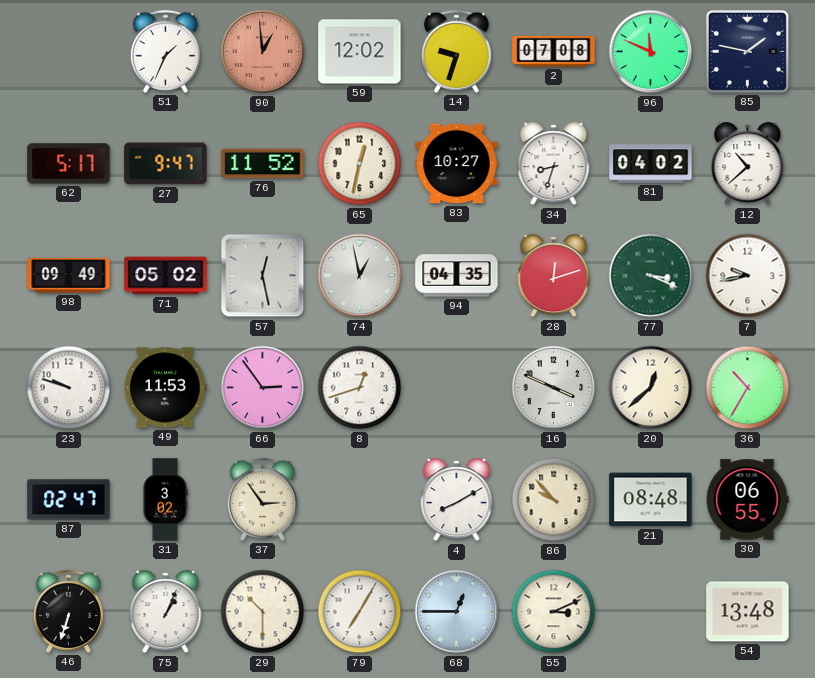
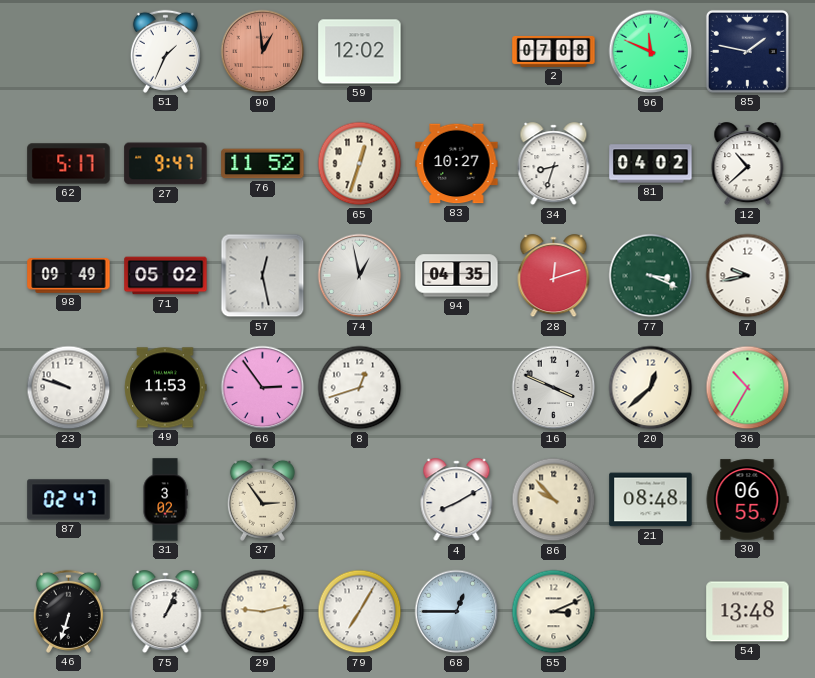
14: 9:33 -> none
65: 12:32 -> 12:33
29: 10:30 -> 9:13
